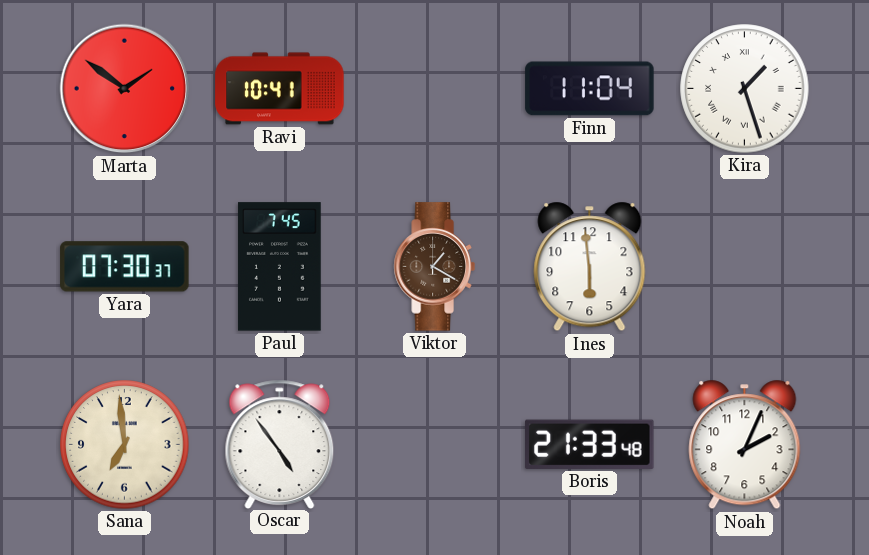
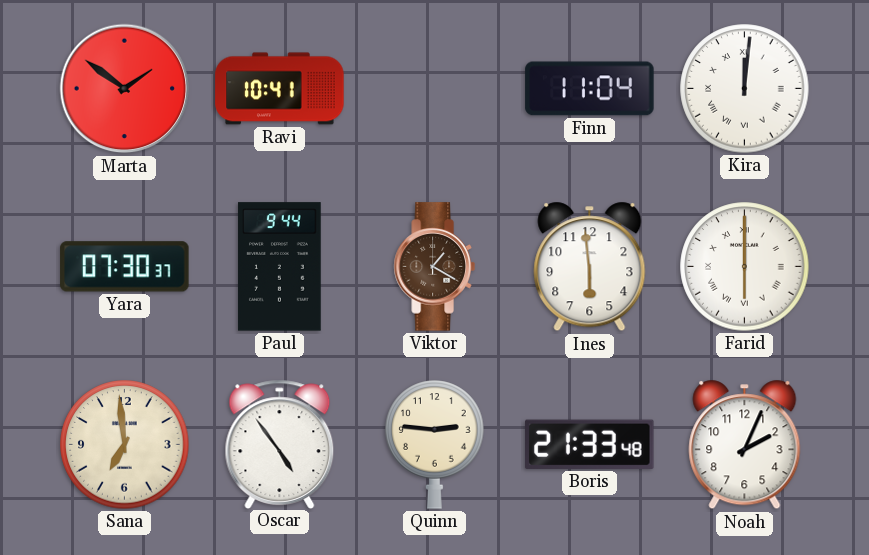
Kira: 1:27 -> 12:01
Paul: 7:45 -> 9:44
Farid: none -> 6:00
Quinn: none -> 2:46
